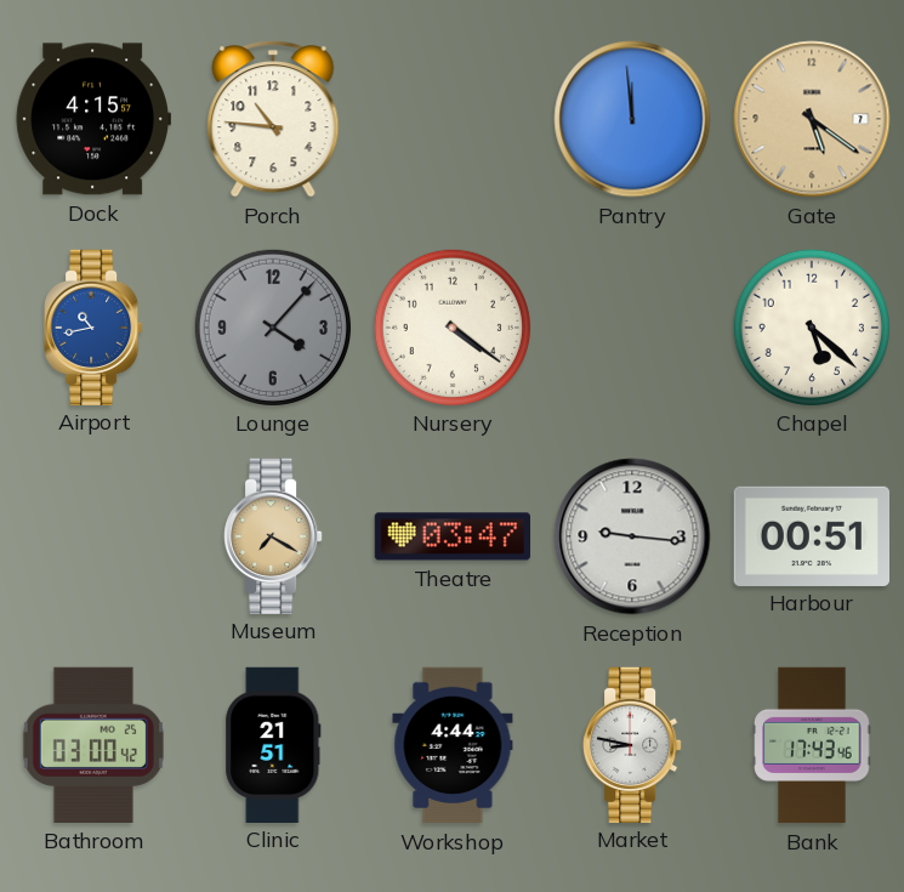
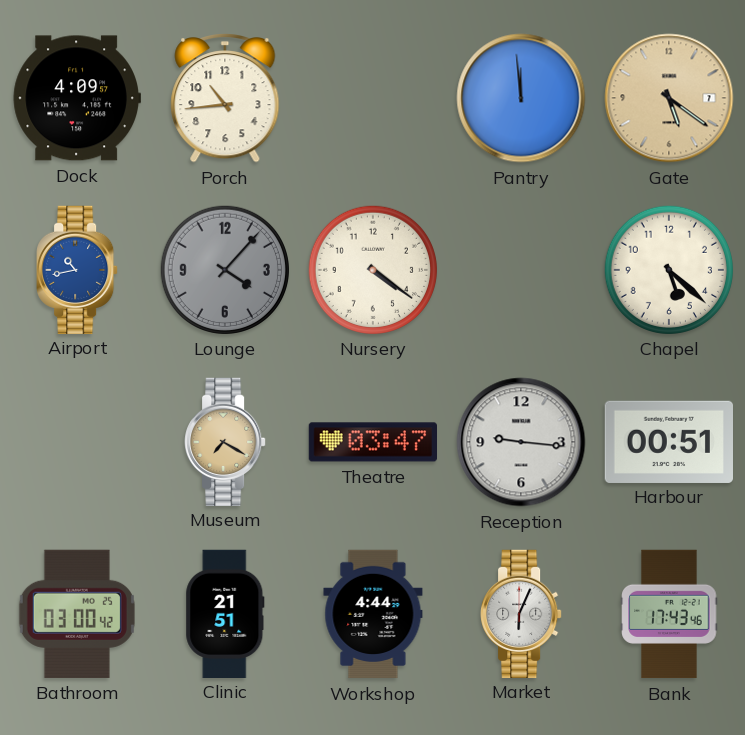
Dock: 4:15 -> 4:09
Porch: 10:46 -> 10:44
Market: 8:47 -> 6:04
